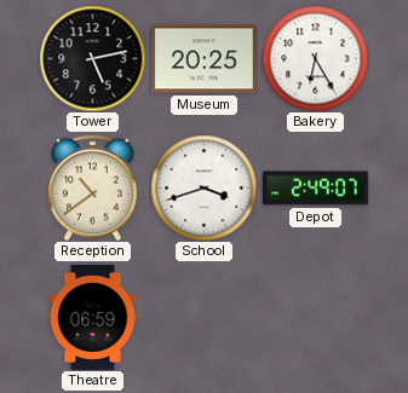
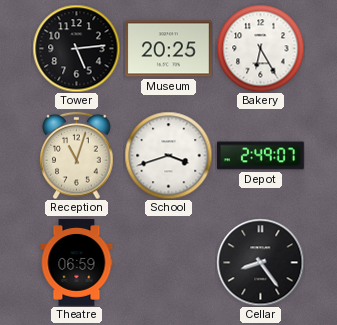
Tower: 5:13 -> 5:14
Reception: 10:39 -> 11:03
Cellar: none -> 8:24
